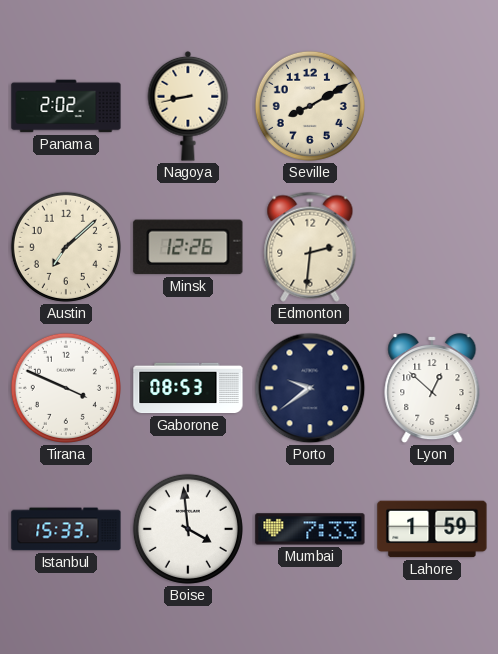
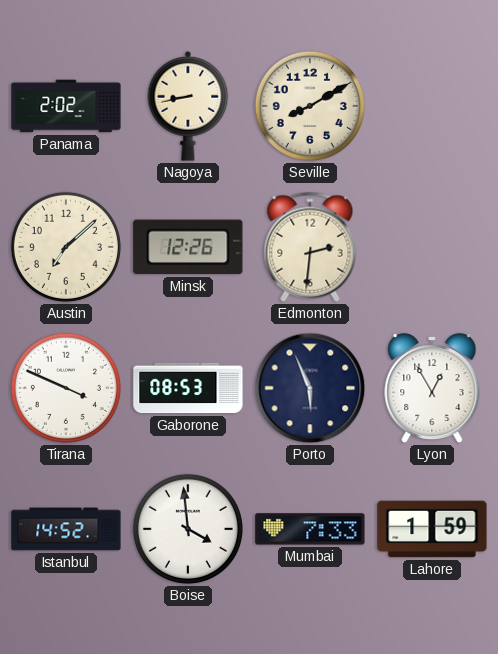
Porto: 9:39 -> 5:56
Lyon: 12:52 -> 12:55
Istanbul: 15:33 -> 14:52
